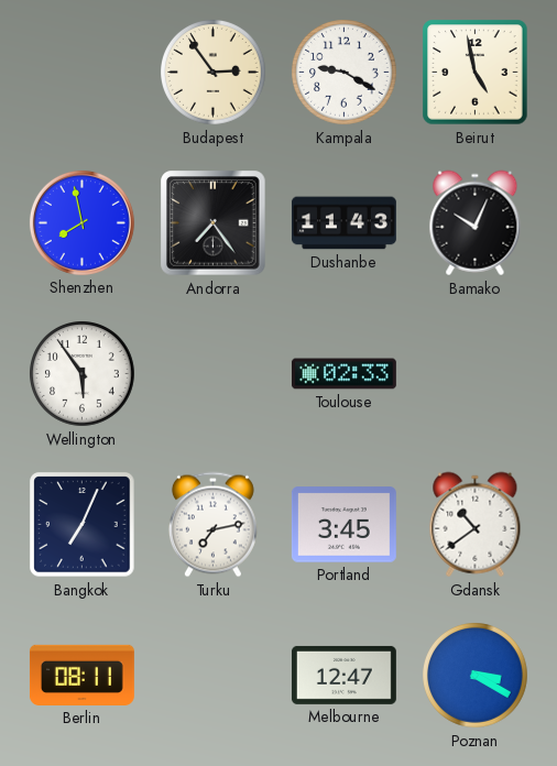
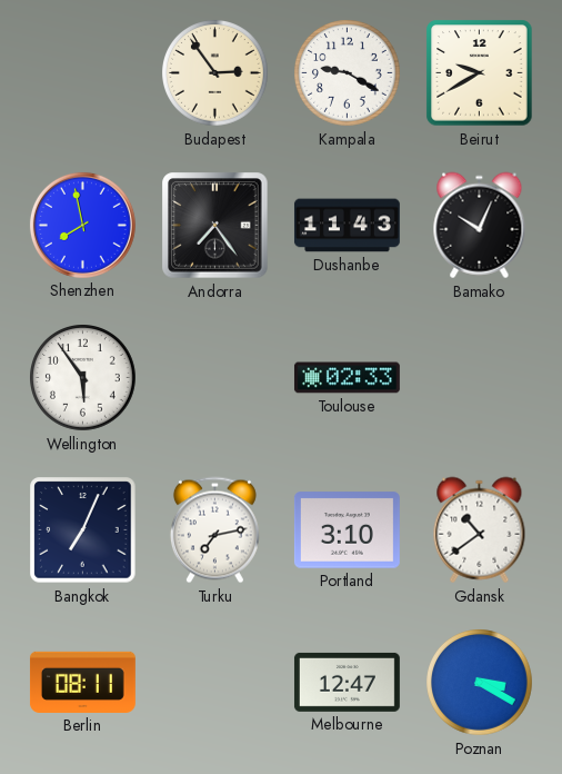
Beirut: 4:58 -> 9:40
Portland: 3:45 -> 3:10
